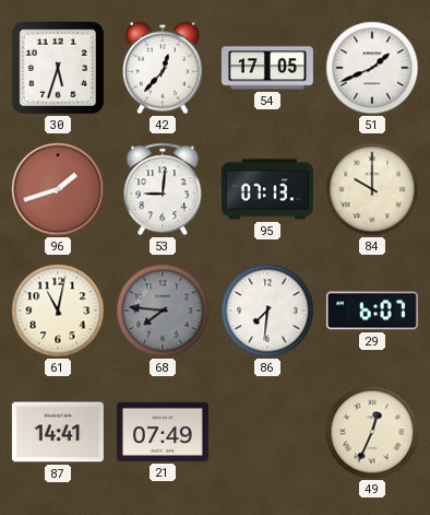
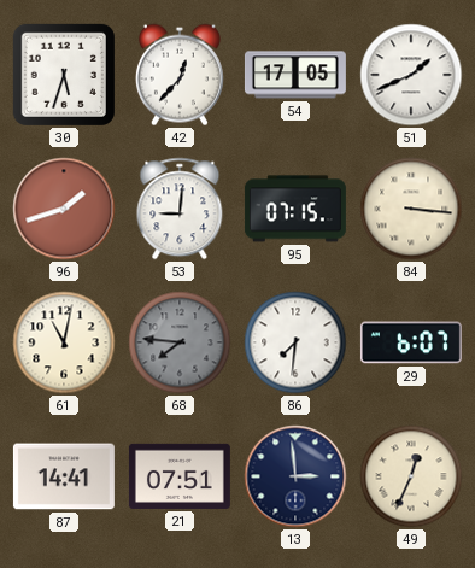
95: 07:13 -> 07:15
84: 10:00 -> 3:16
21: 07:49 -> 07:51
13: none -> 2:59
